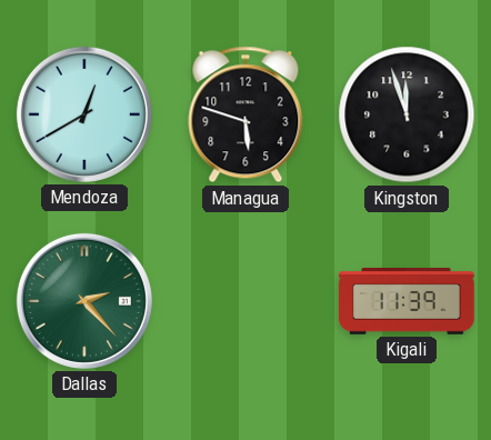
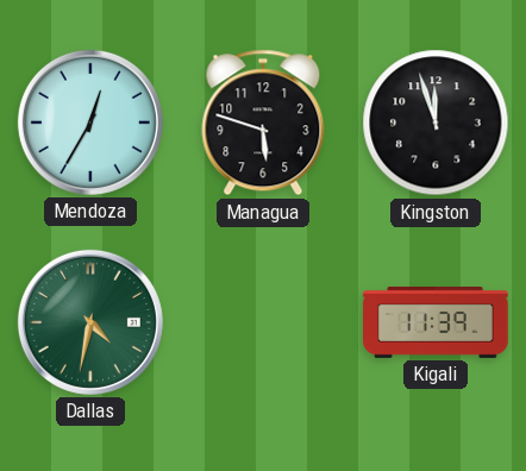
Mendoza: 12:40 -> 12:35
Dallas: 2:23 -> 4:32
